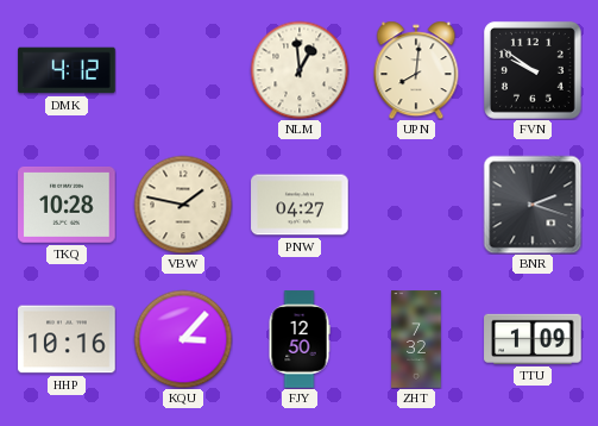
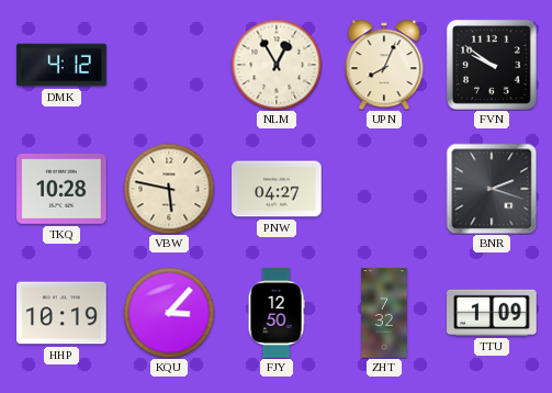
NLM: 12:59 -> 12:55
UPN: 8:01 -> 8:04
VBW: 1:47 -> 5:47
HHP: 10:16 -> 10:19
